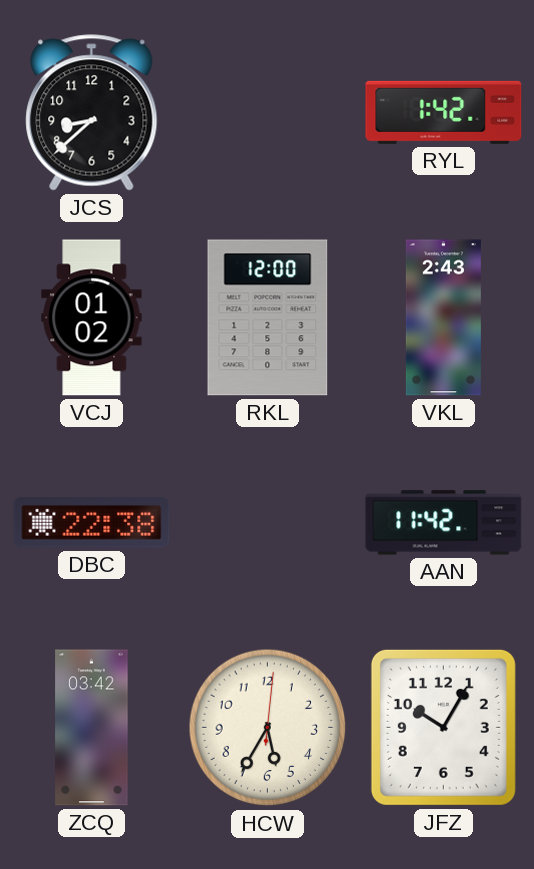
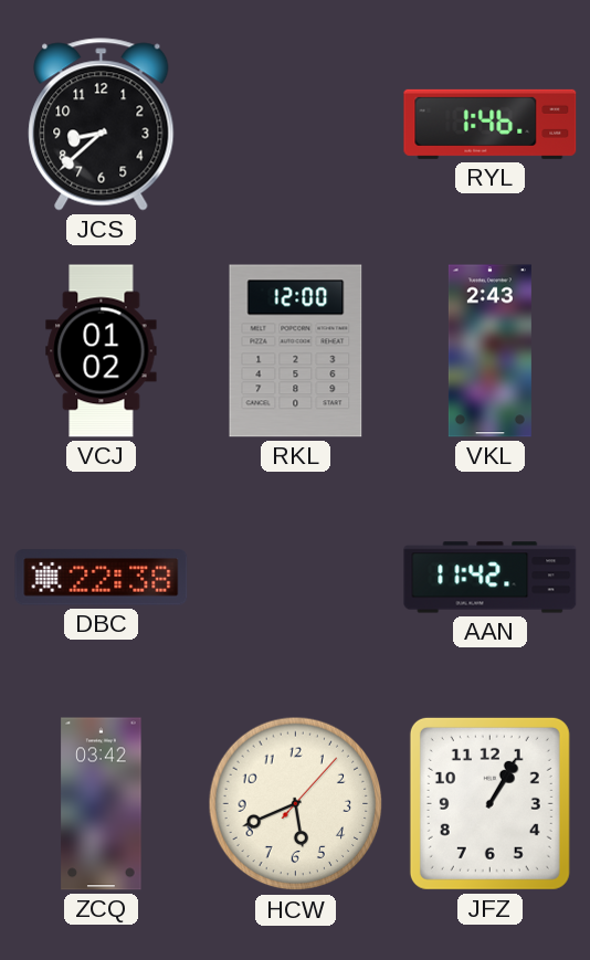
RYL: 1:42 -> 1:46
HCW: 5:35 -> 5:41
JFZ: 10:05 -> 1:05
